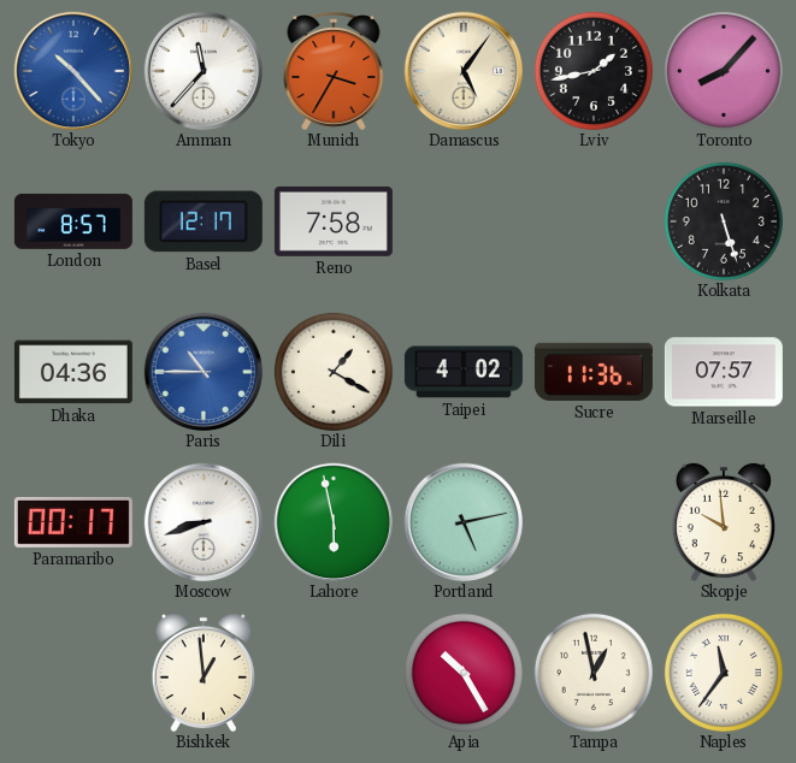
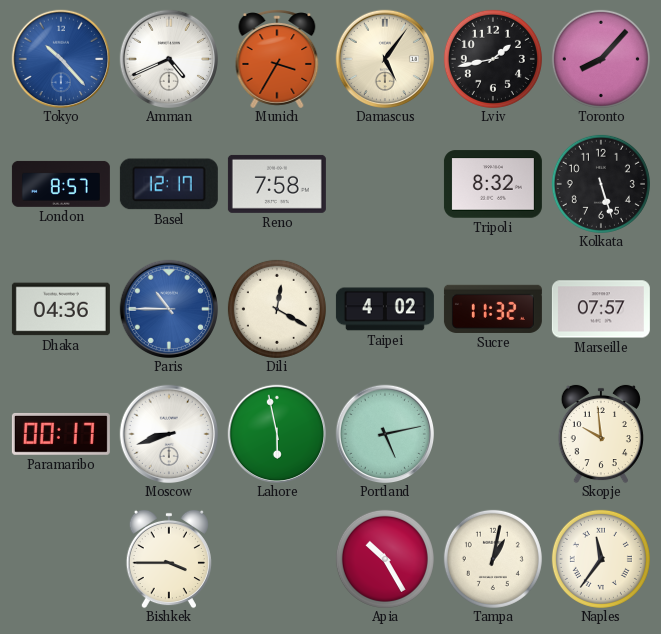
Amman: 11:37 -> 4:41
Tripoli: none -> 8:32
Dili: 1:20 -> 12:20
Sucre: 11:36 -> 11:32
Bishkek: 12:59 -> 3:45
Tampa: 12:58 -> 1:02
